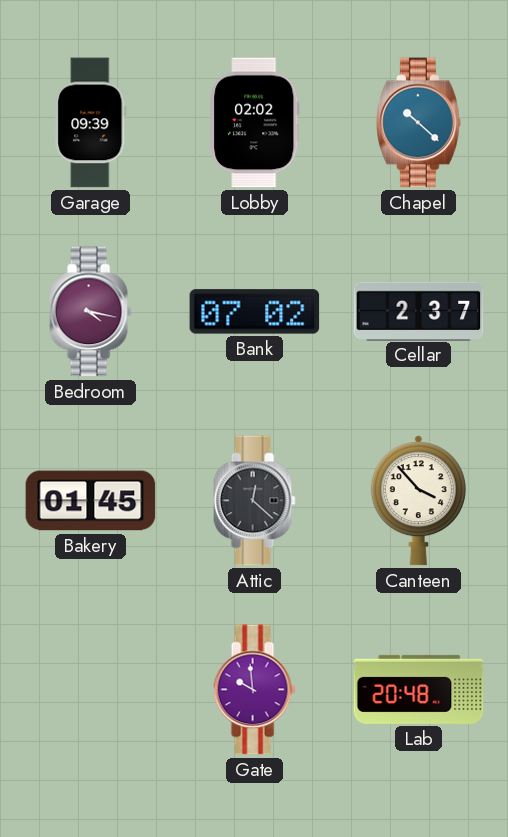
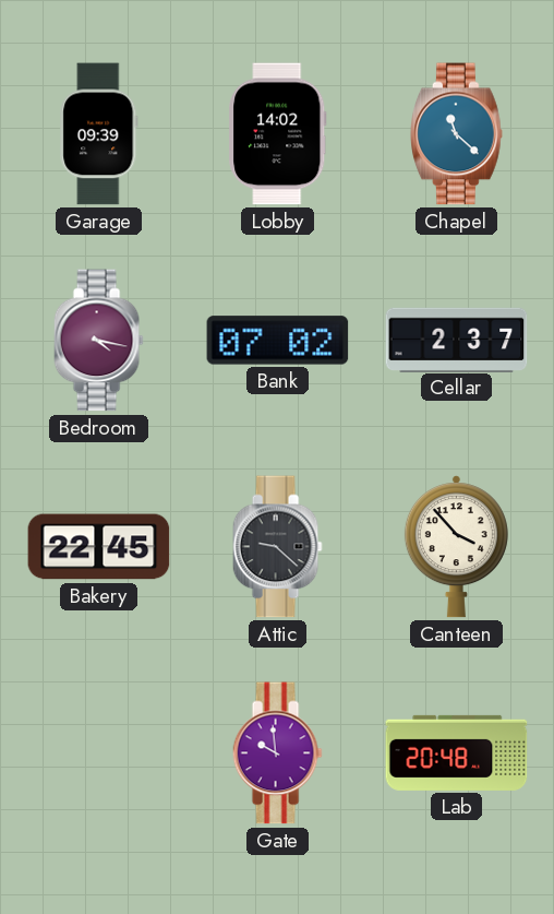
Lobby: 02:02 -> 14:02
Chapel: 10:22 -> 11:22
Bakery: 01:45 -> 22:45
Attic: 12:22 -> 9:22
